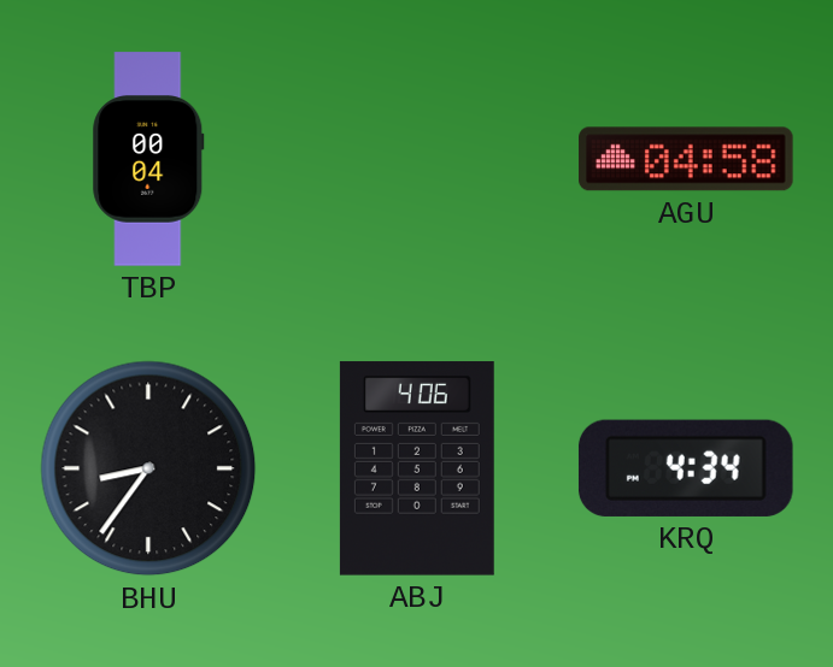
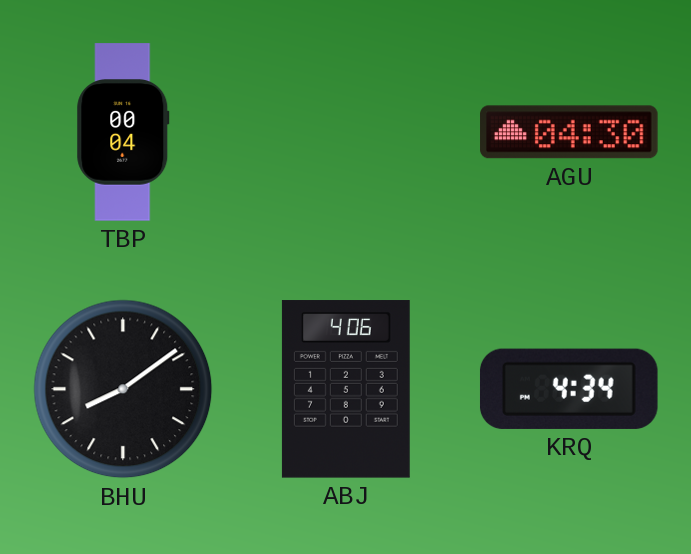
AGU: 04:58 -> 04:30
BHU: 8:36 -> 8:09
